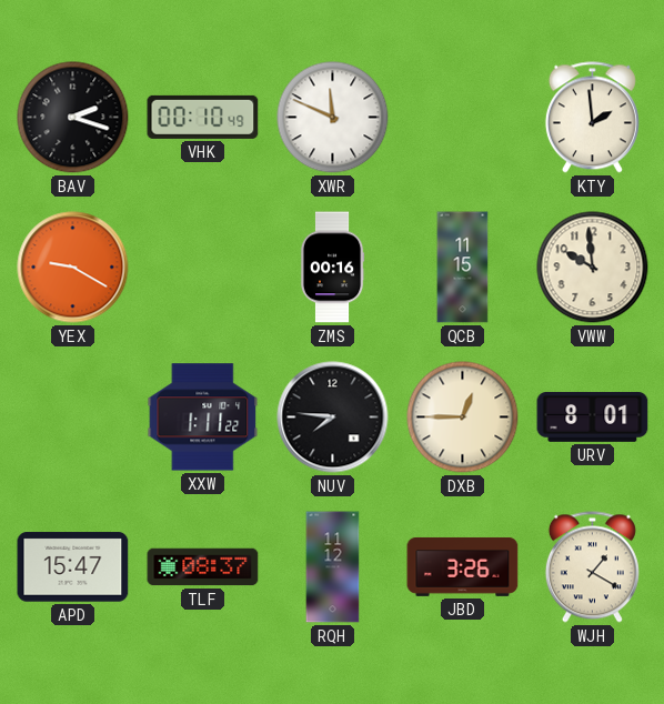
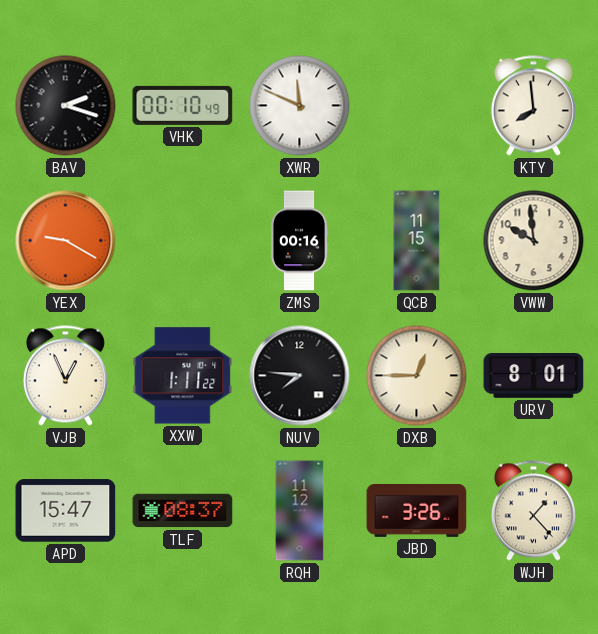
KTY: 1:59 -> 7:59
VJB: none -> 12:56
WJH: 1:20 -> 1:23
